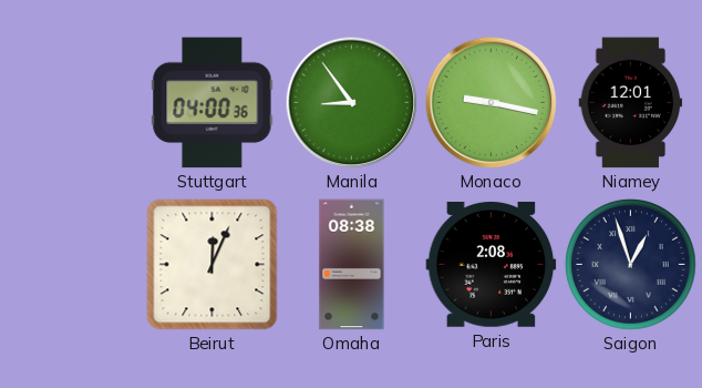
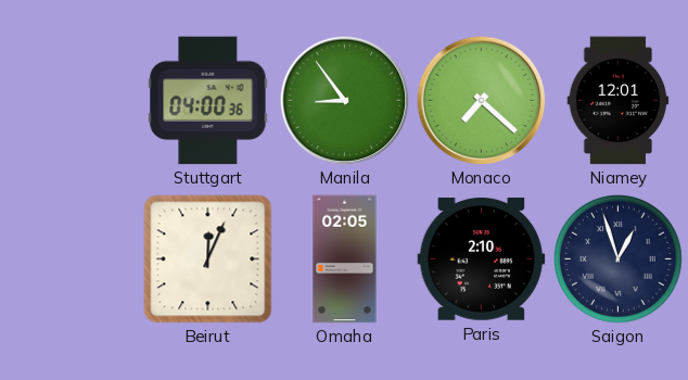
Monaco: 9:17 -> 7:22
Omaha: 08:38 -> 02:05
Paris: 2:08 -> 2:10
